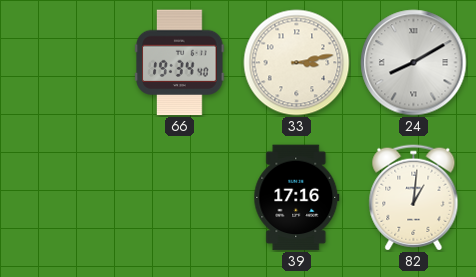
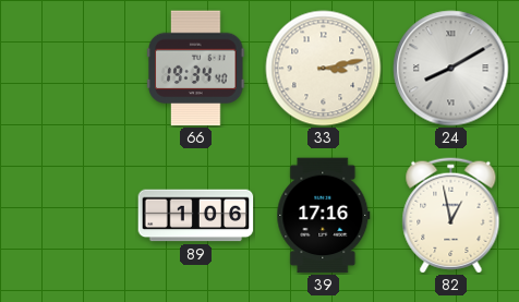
89: none -> 1:06
82: 1:01 -> 12:58
